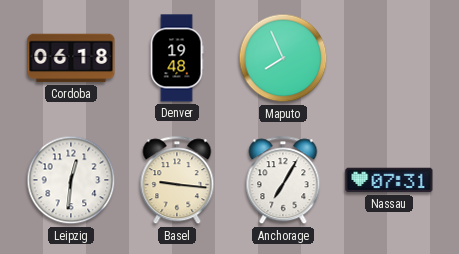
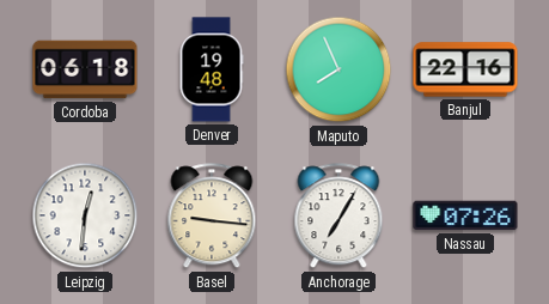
Banjul: none -> 22:16
Nassau: 07:31 -> 07:26
